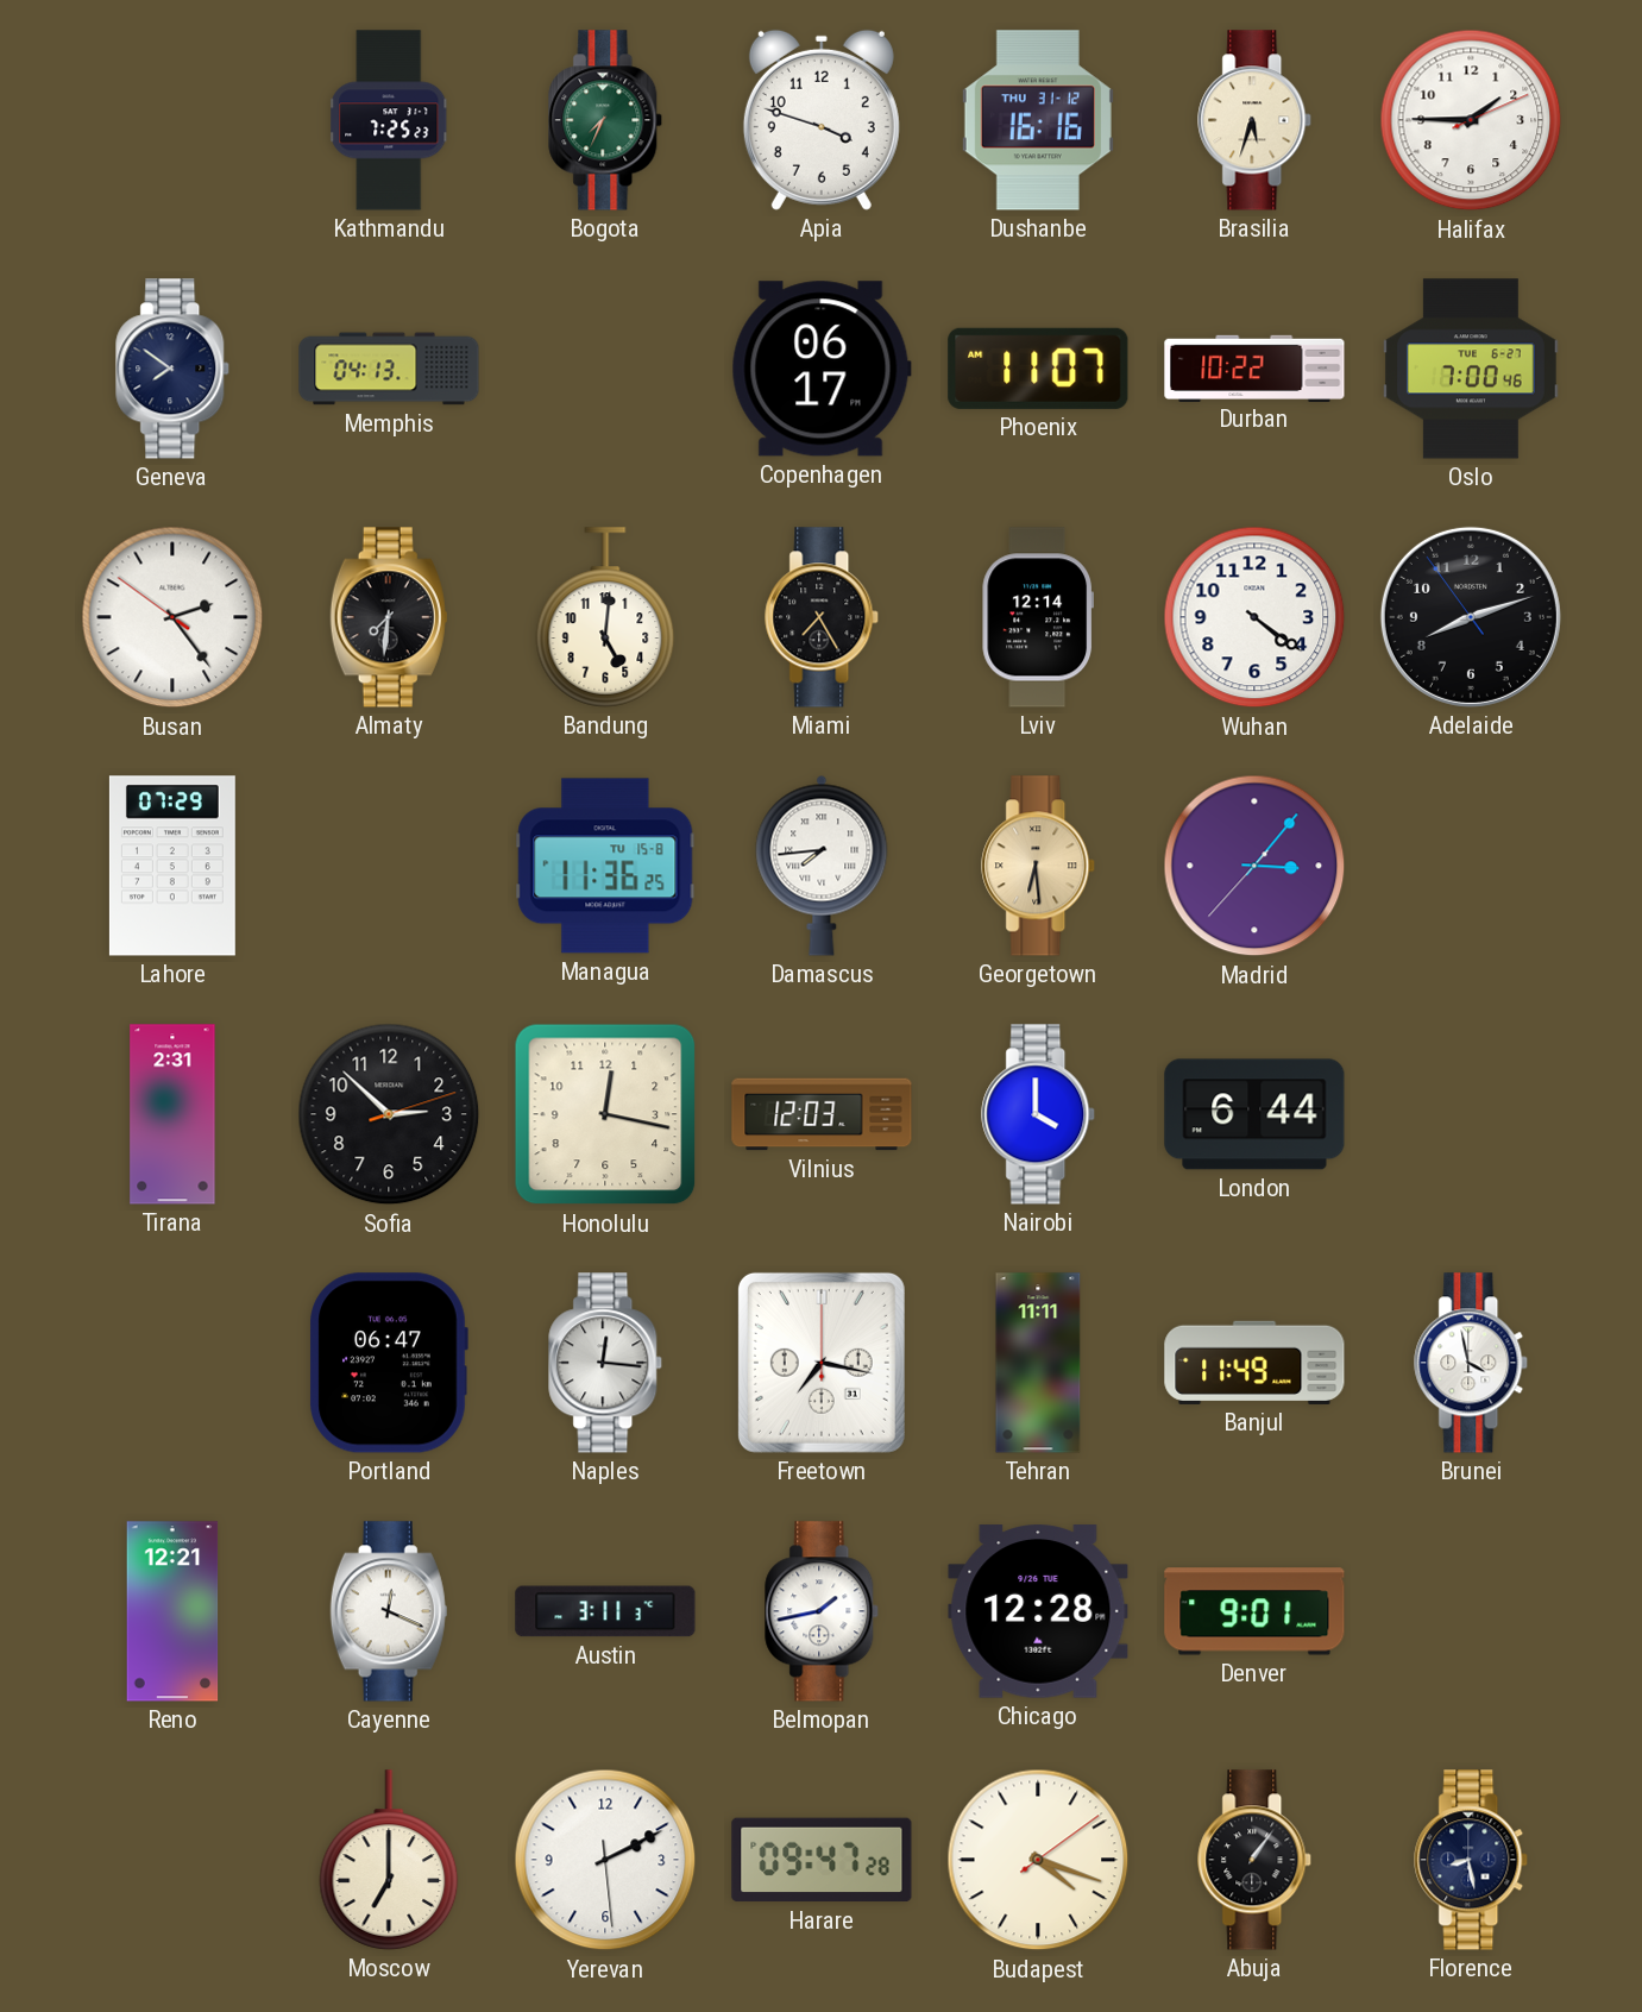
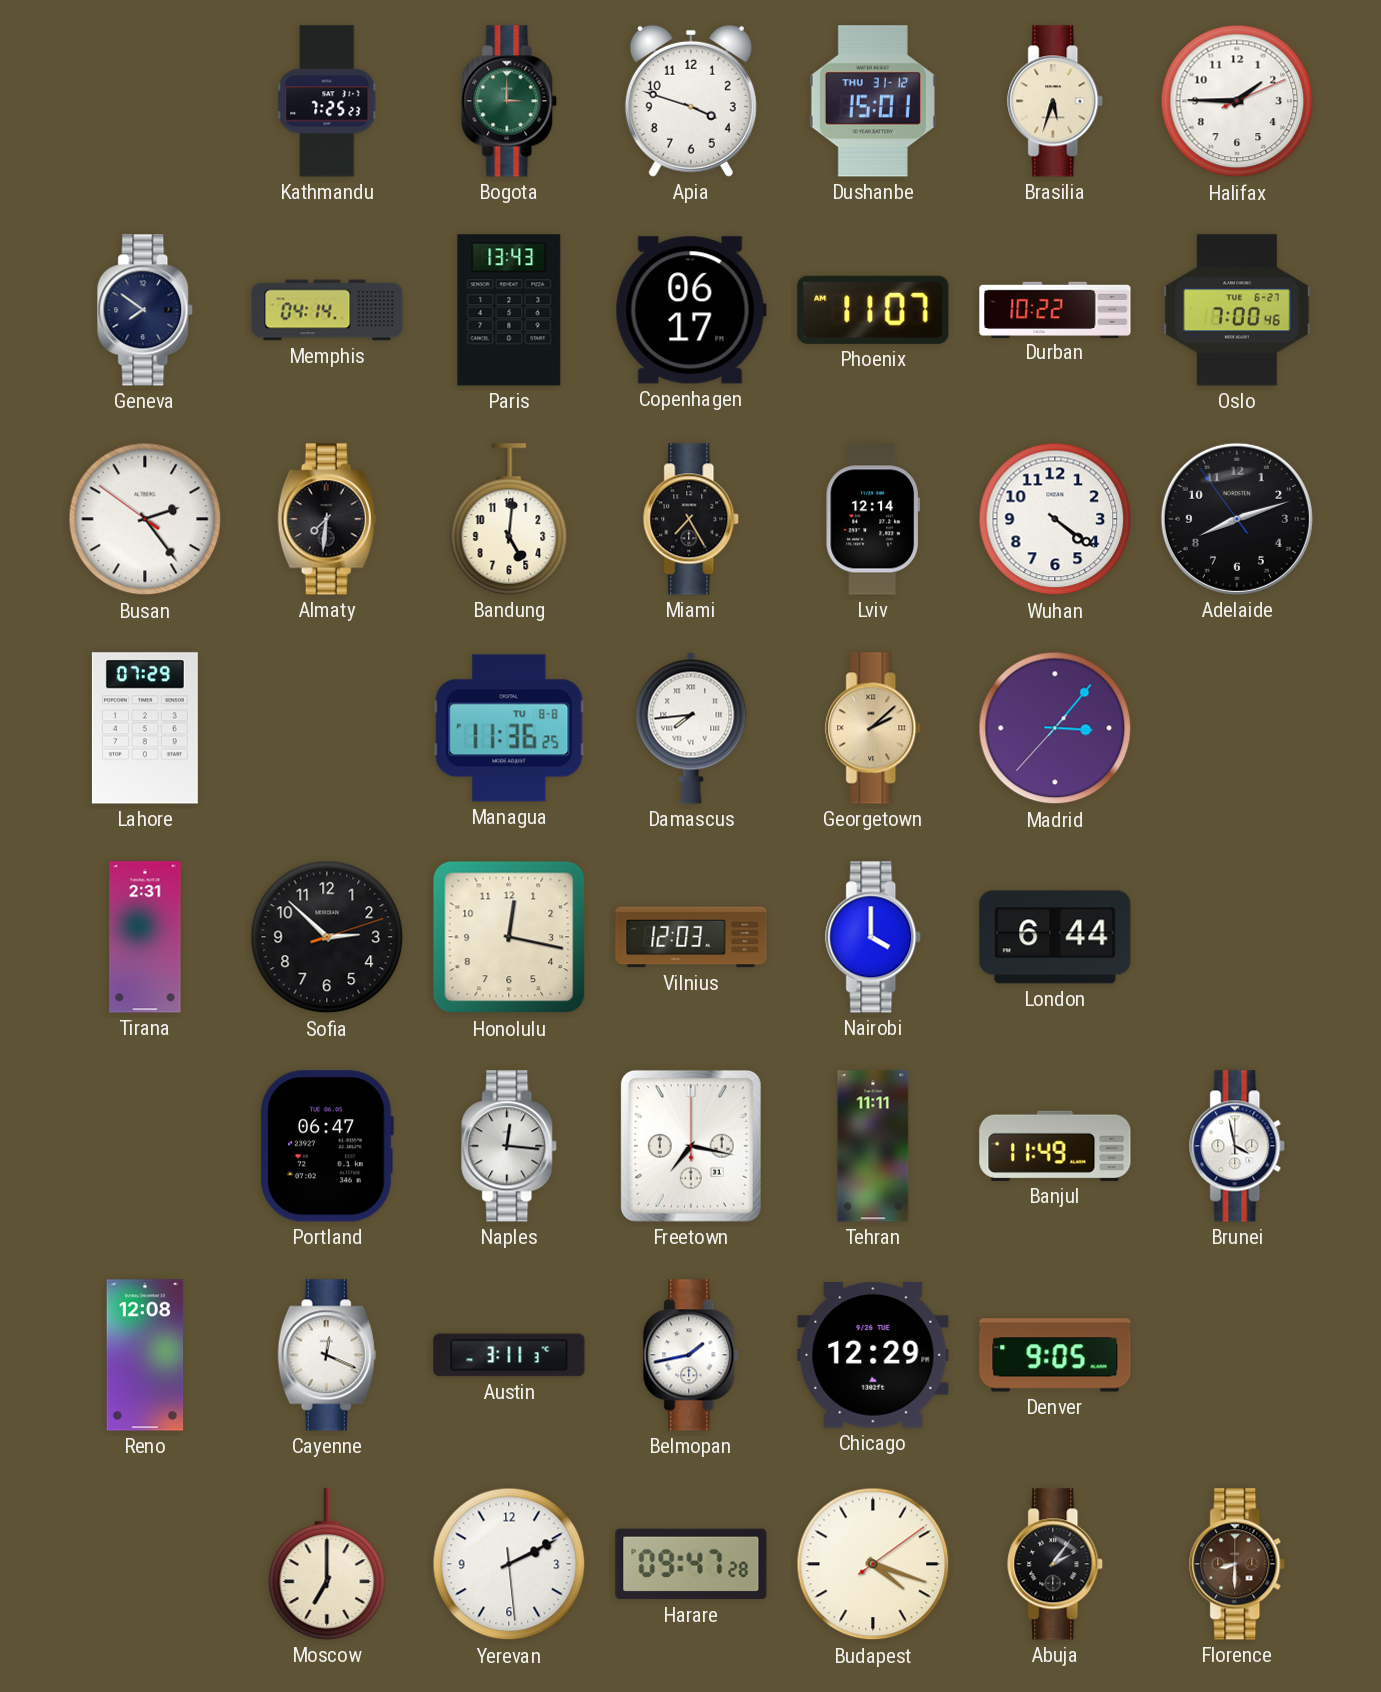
Bogota: 7:34 -> 3:00
Dushanbe: 16:16 -> 15:01
Memphis: 04:13 -> 04:14
Paris: none -> 13:43
Managua date: TU 15-8 -> TU 8-8
Georgetown: 6:29 -> 2:08
Reno: 12:21 -> 12:08
Chicago: 12:28 -> 12:29
Denver: 9:01 -> 9:05
Abuja: 1:06 -> 2:06
Florence: 8:28 -> 8:30
Florence dial: navy -> brown
